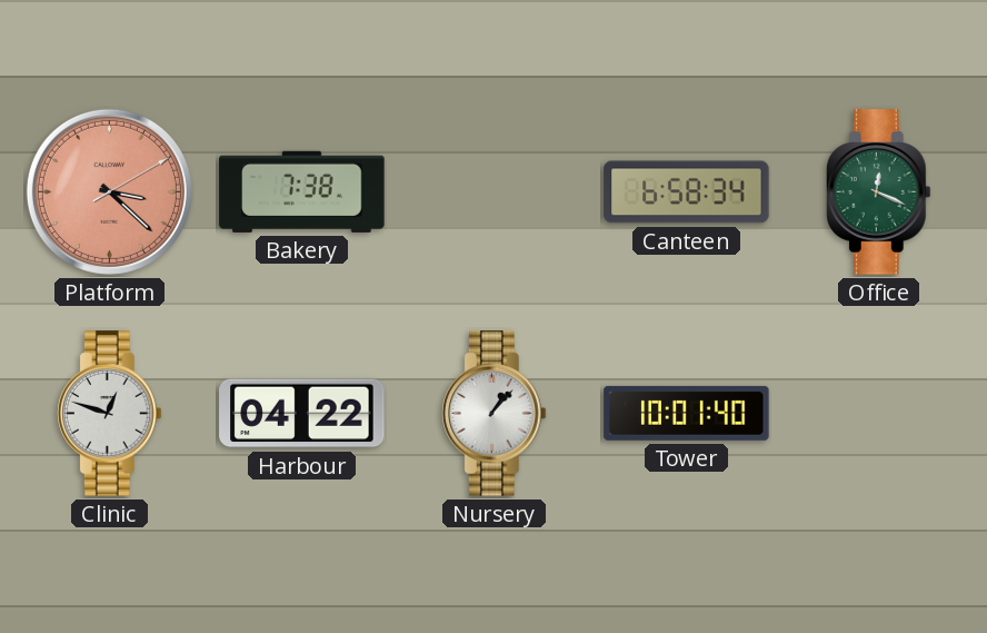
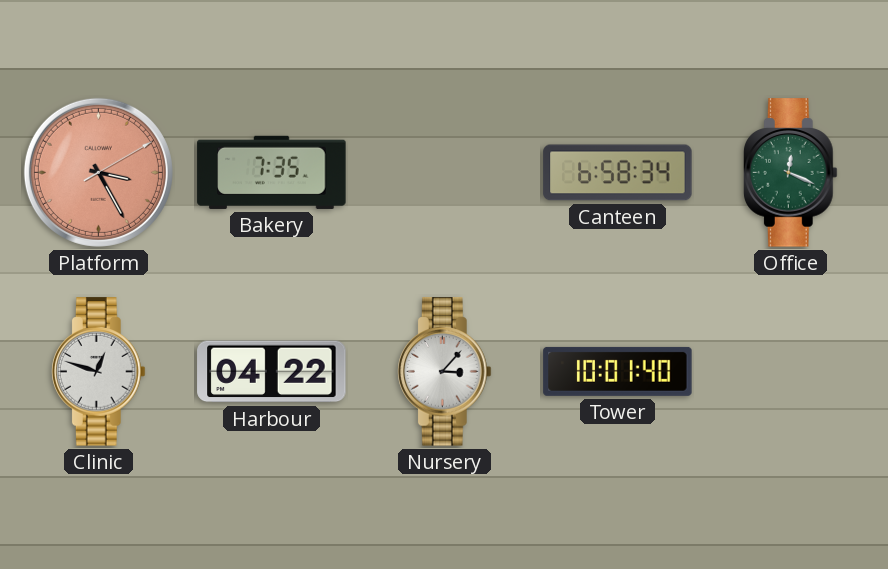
Platform: 3:22 -> 3:25
Bakery: 7:38 -> 7:35
Nursery: 1:07 -> 3:07
